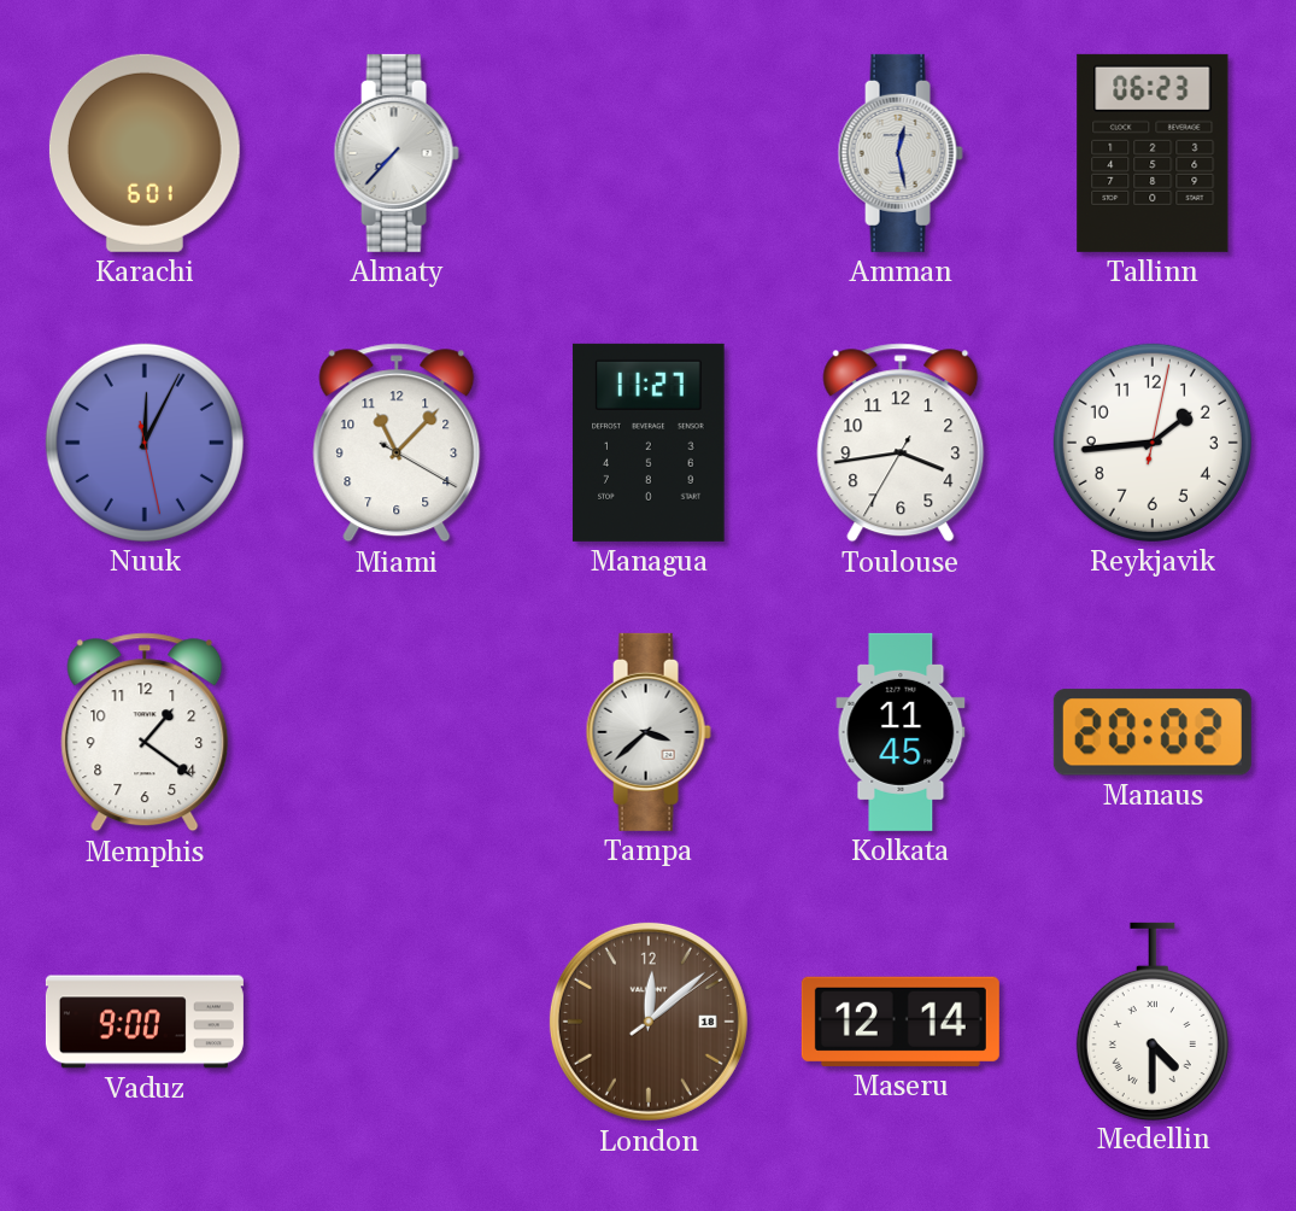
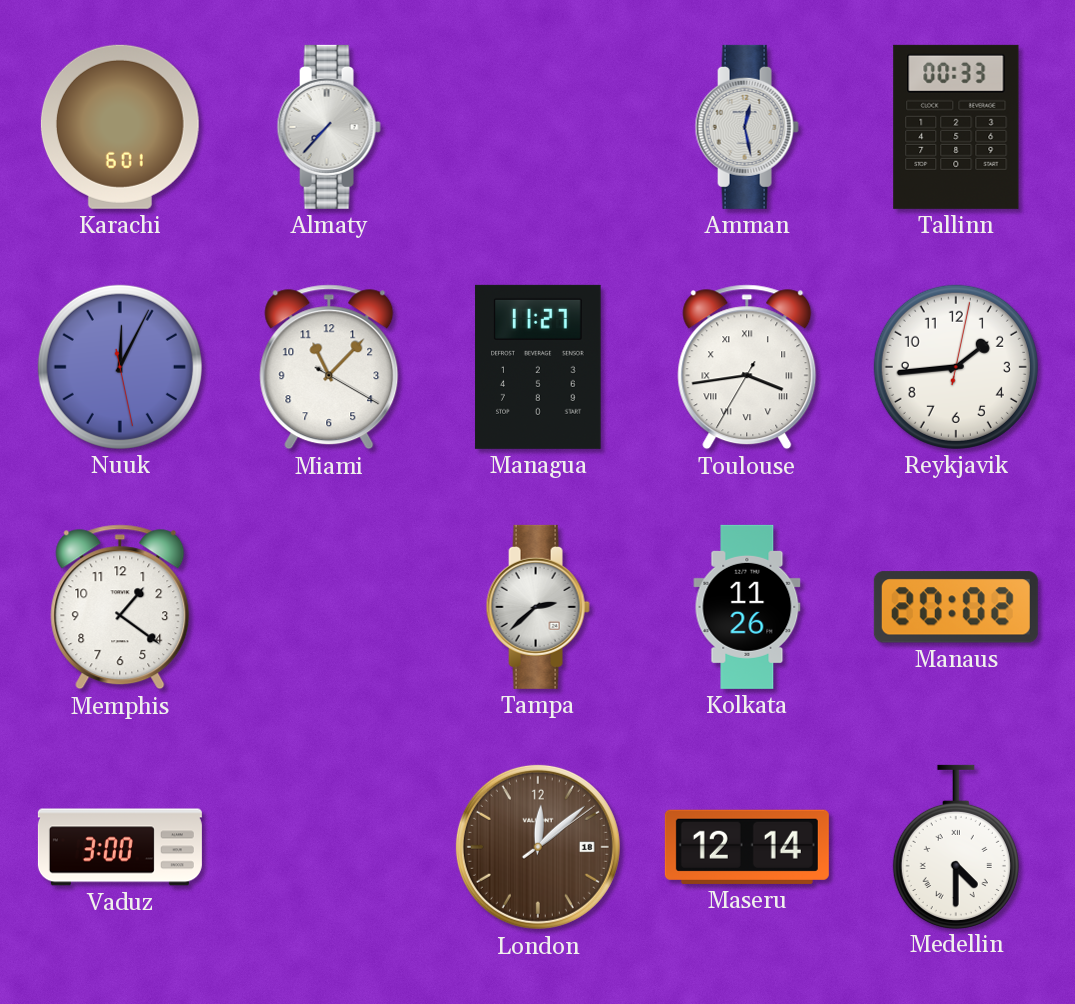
Tallinn: 06:23 -> 00:33
Toulouse numerals: Arabic -> Roman
Tampa: 3:38 -> 2:38
Kolkata: 11:45 -> 11:26
Vaduz: 9:00 -> 3:00
